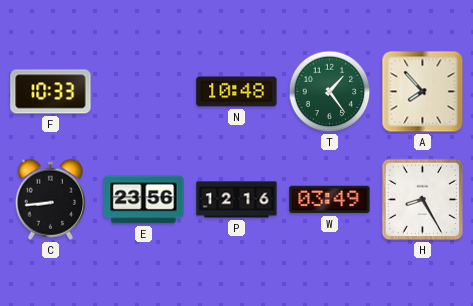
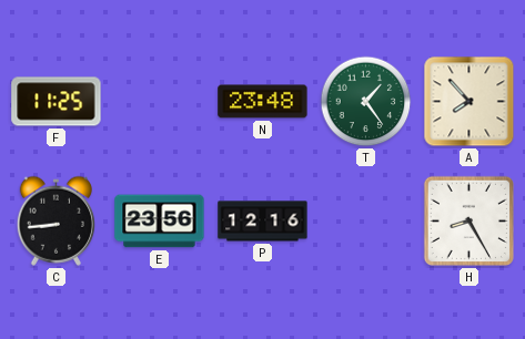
F: 10:33 -> 11:25
N: 10:48 -> 23:48
W: 03:49 -> none
